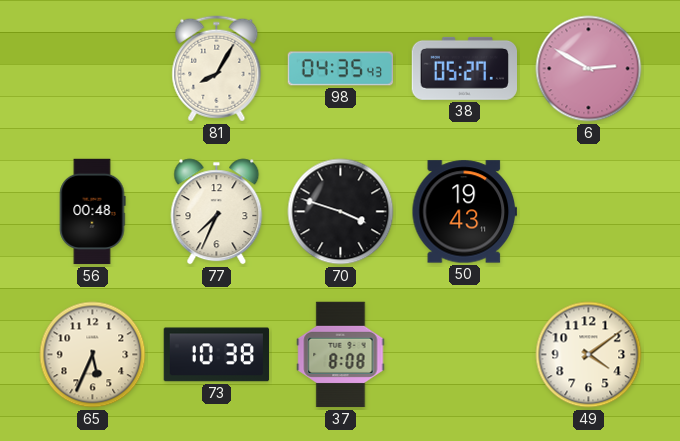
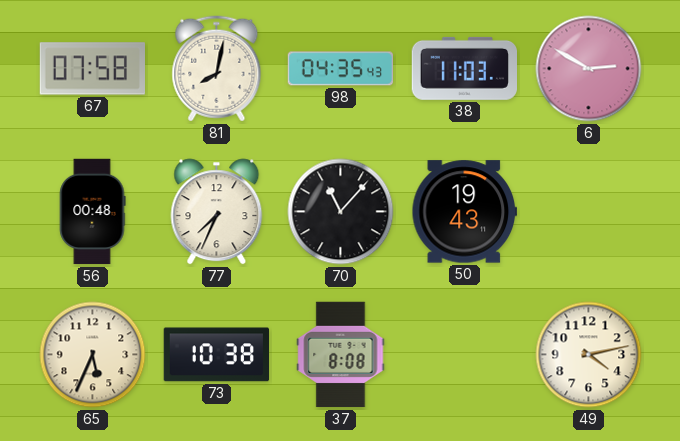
67: none -> 07:58
81: 8:05 -> 8:02
38: 05:27 -> 11:03
70: 3:48 -> 11:07
49: 4:09 -> 4:13
